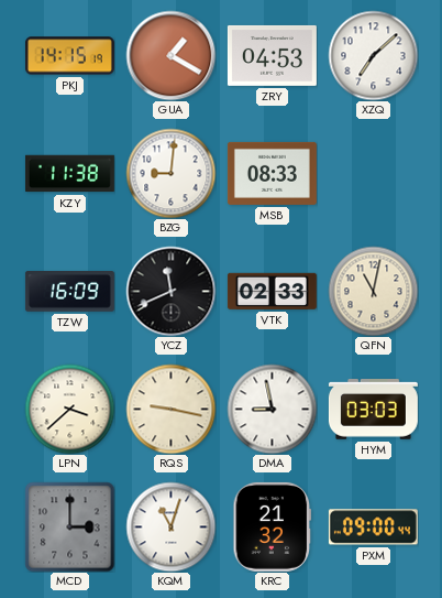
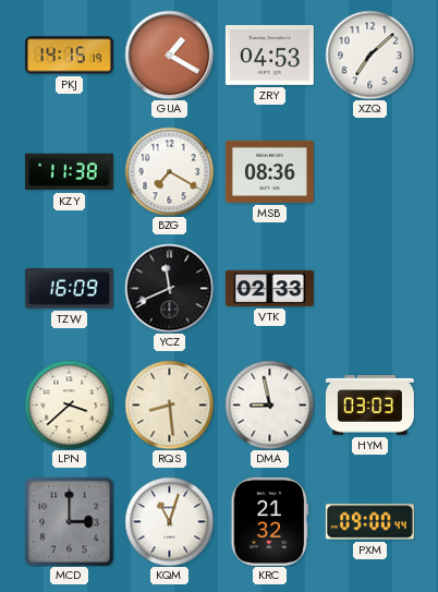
BZG: 9:01 -> 7:20
MSB: 08:33 -> 08:36
QFN: 11:02 -> none
RQS: 9:17 -> 8:29
